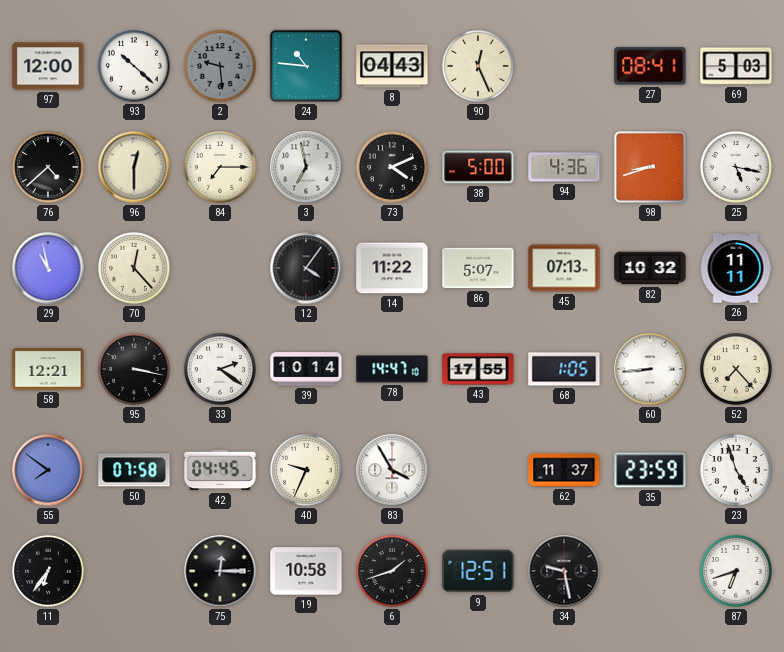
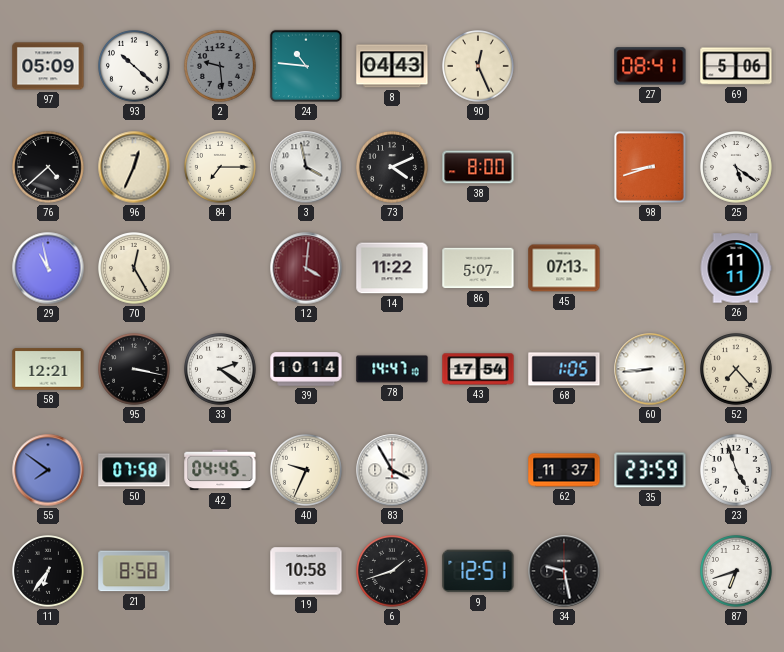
97: 12:00 -> 05:09
69: 5:03 -> 5:06
96: 12:30 -> 12:34
3: 6:58 -> 3:58
38: 5:00 -> 8:00
94: 4:36 -> none
25: 5:17 -> 5:21
70: 12:23 -> 12:25
12: 4:06 -> 4:01
12 dial: black -> burgundy
82: 10:32 -> none
43: 17:55 -> 17:54
21: none -> 8:58
75: 12:15 -> none
